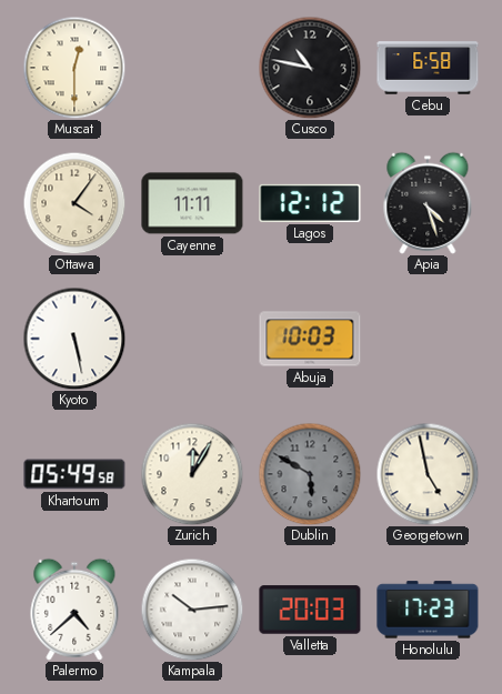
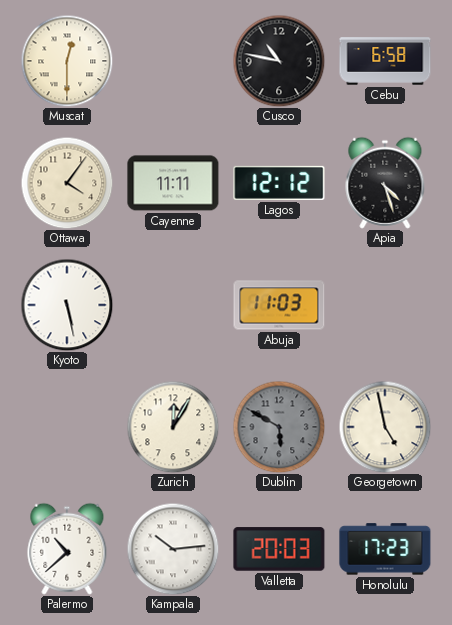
Abuja: 10:03 -> 11:03
Khartoum: 05:49 -> none
Palermo: 4:38 -> 10:38
